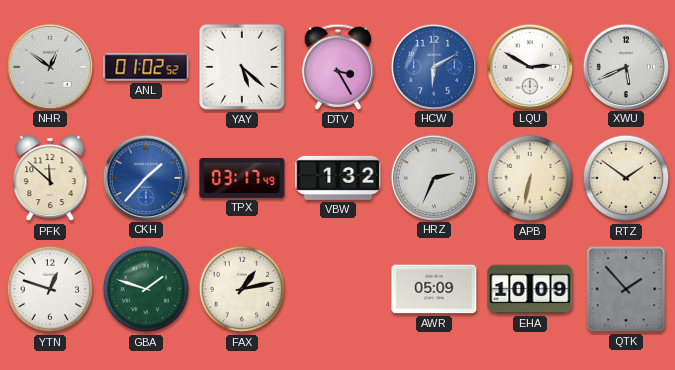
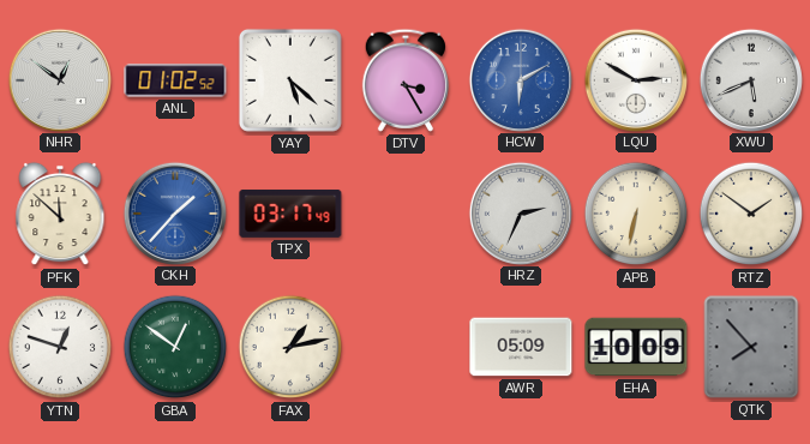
VBW: 1:32 -> none
GBA: 1:48 -> 12:51
QTK: 1:53 -> 7:53
